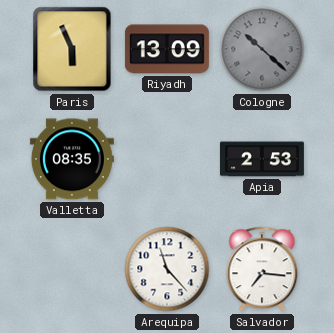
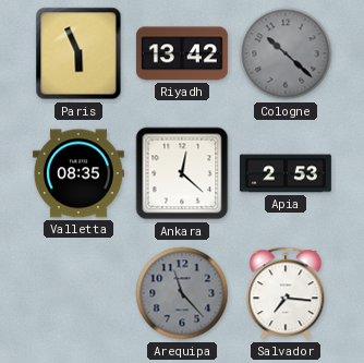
Riyadh: 13:09 -> 13:42
Ankara: none -> 12:22
Arequipa dial: white -> grey
